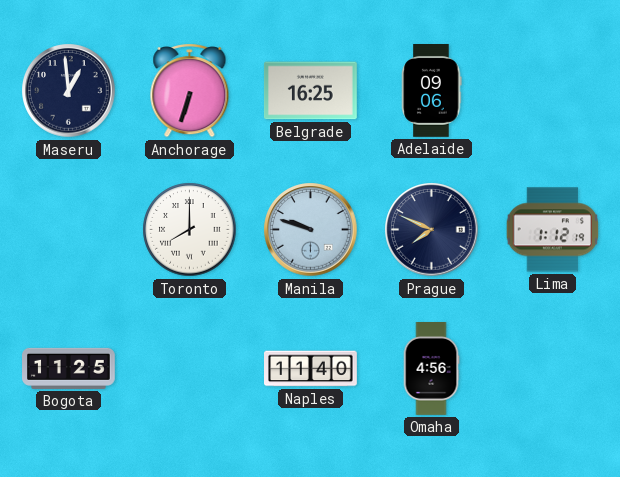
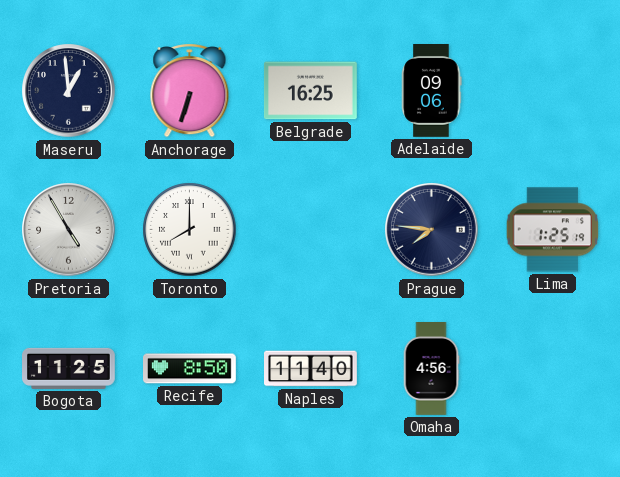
Pretoria: none -> 4:55
Manila: 9:48 -> none
Prague: 7:49 -> 7:46
Lima: 1:12 -> 1:25
Recife: none -> 8:50
